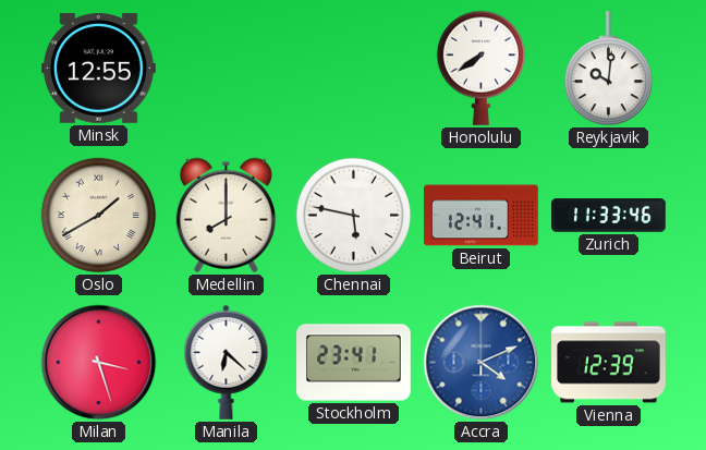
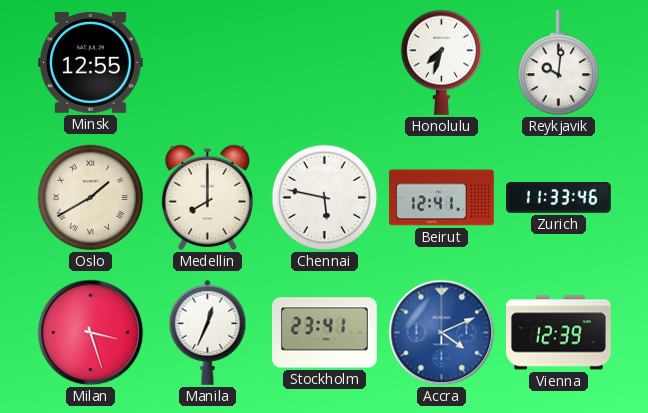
Honolulu: 7:39 -> 7:33
Manila: 6:22 -> 12:34
